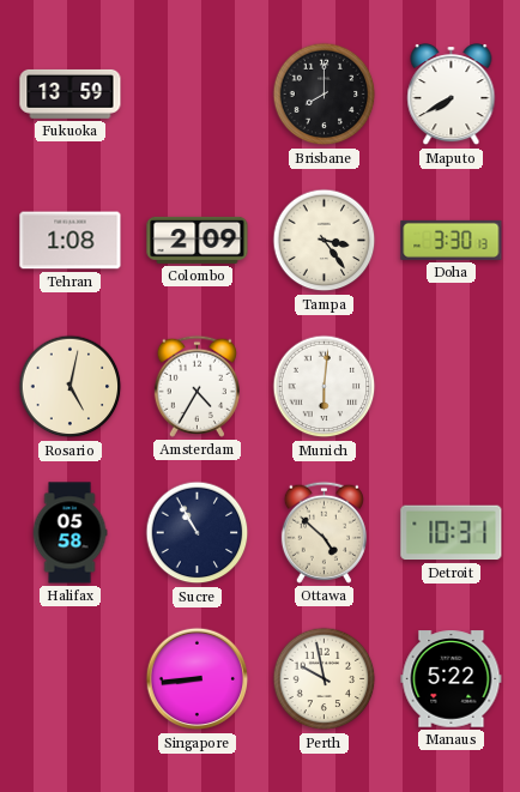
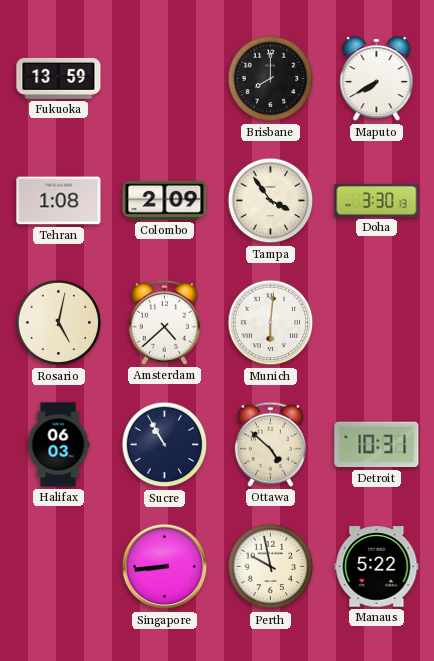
Tampa: 3:24 -> 3:54
Amsterdam: 4:35 -> 4:38
Halifax: 05:58 -> 06:03
